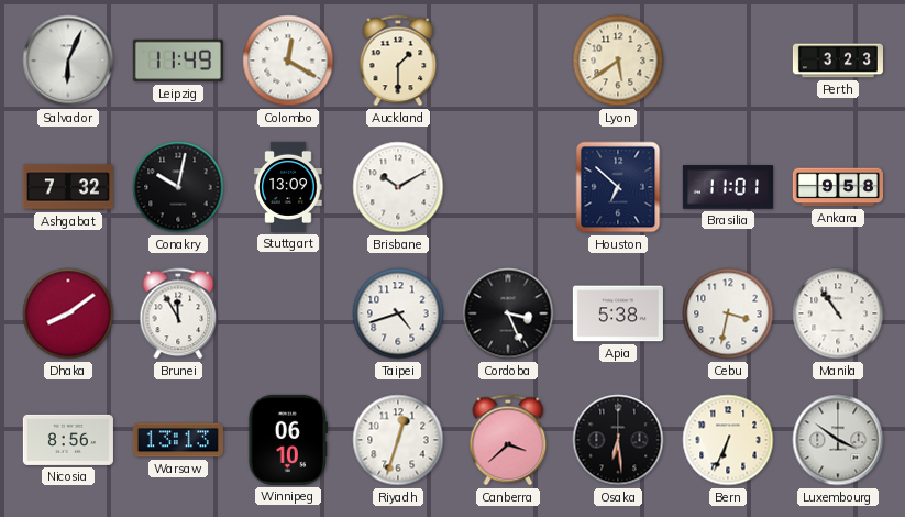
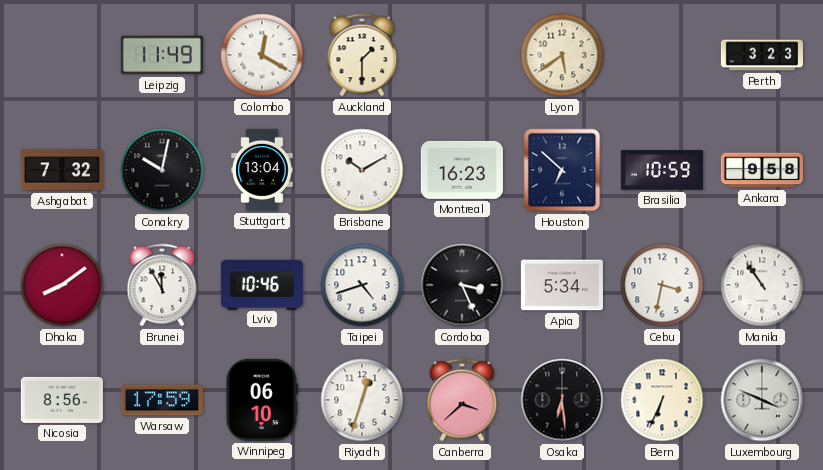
Salvador: 6:04 -> none
Stuttgart: 13:09 -> 13:04
Montreal: none -> 16:23
Brasilia: 11:01 -> 10:59
Lviv: none -> 10:46
Apia: 5:38 -> 5:34
Warsaw: 13:13 -> 17:59
Luxembourg: 3:51 -> 3:49
